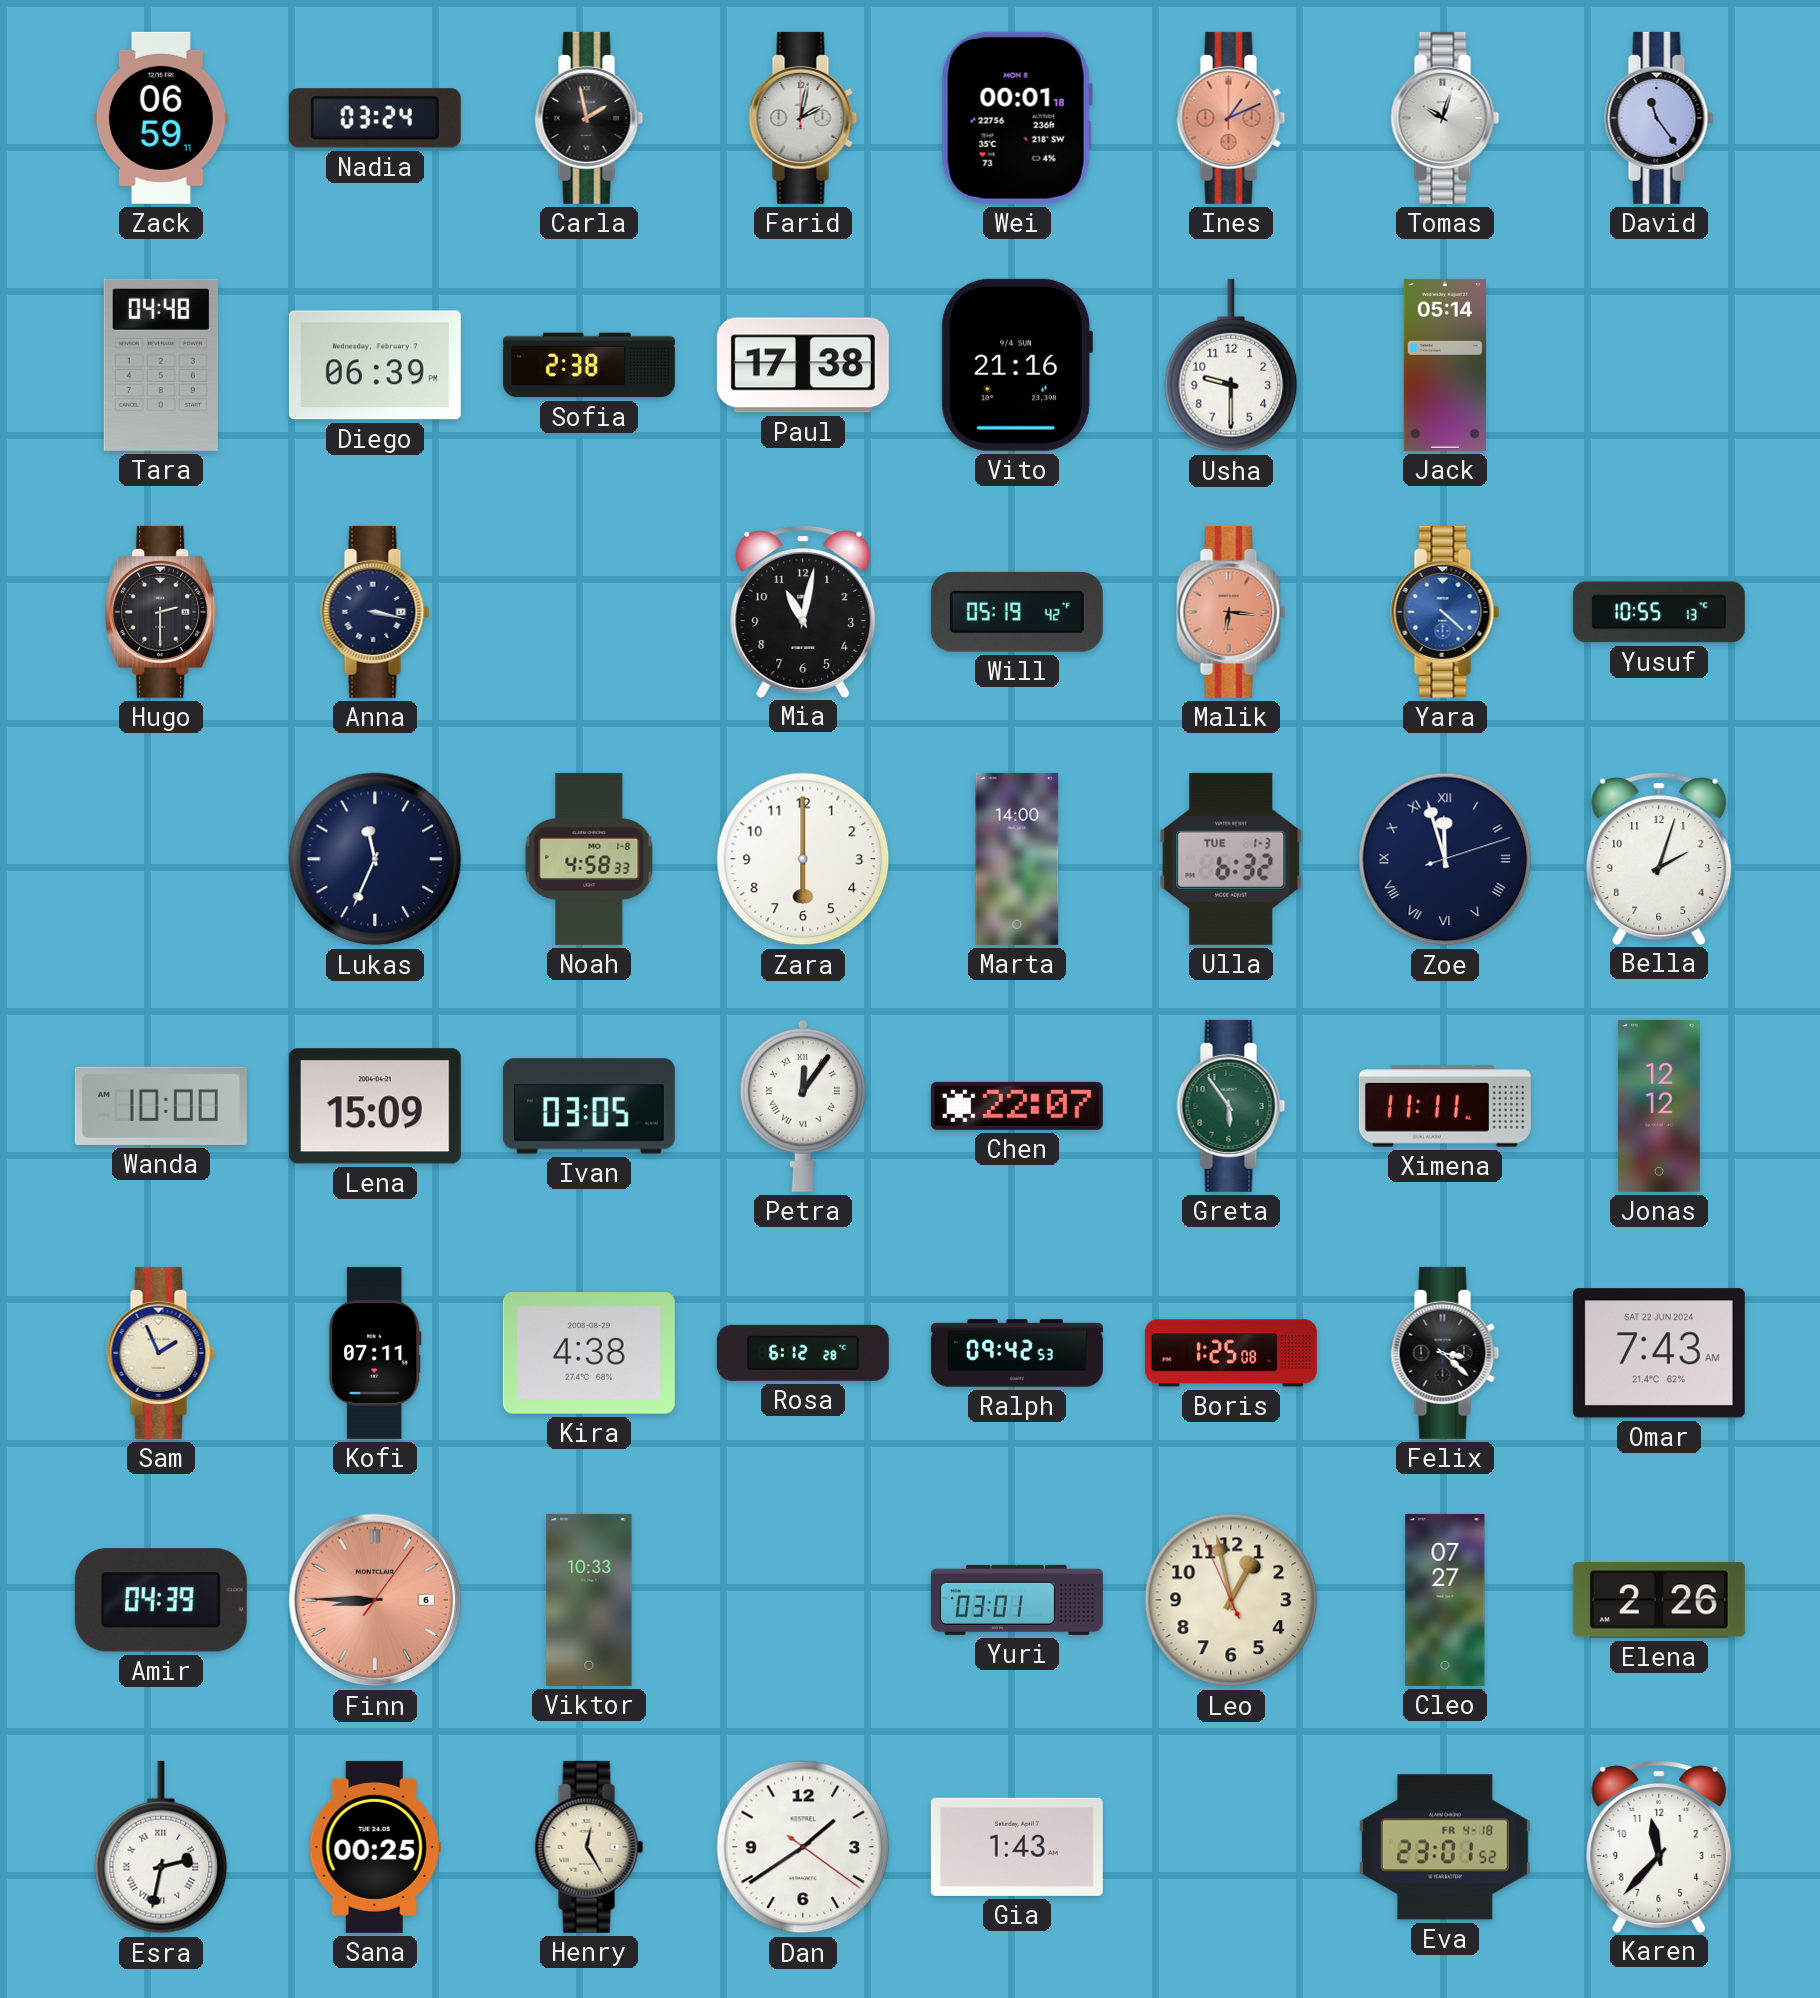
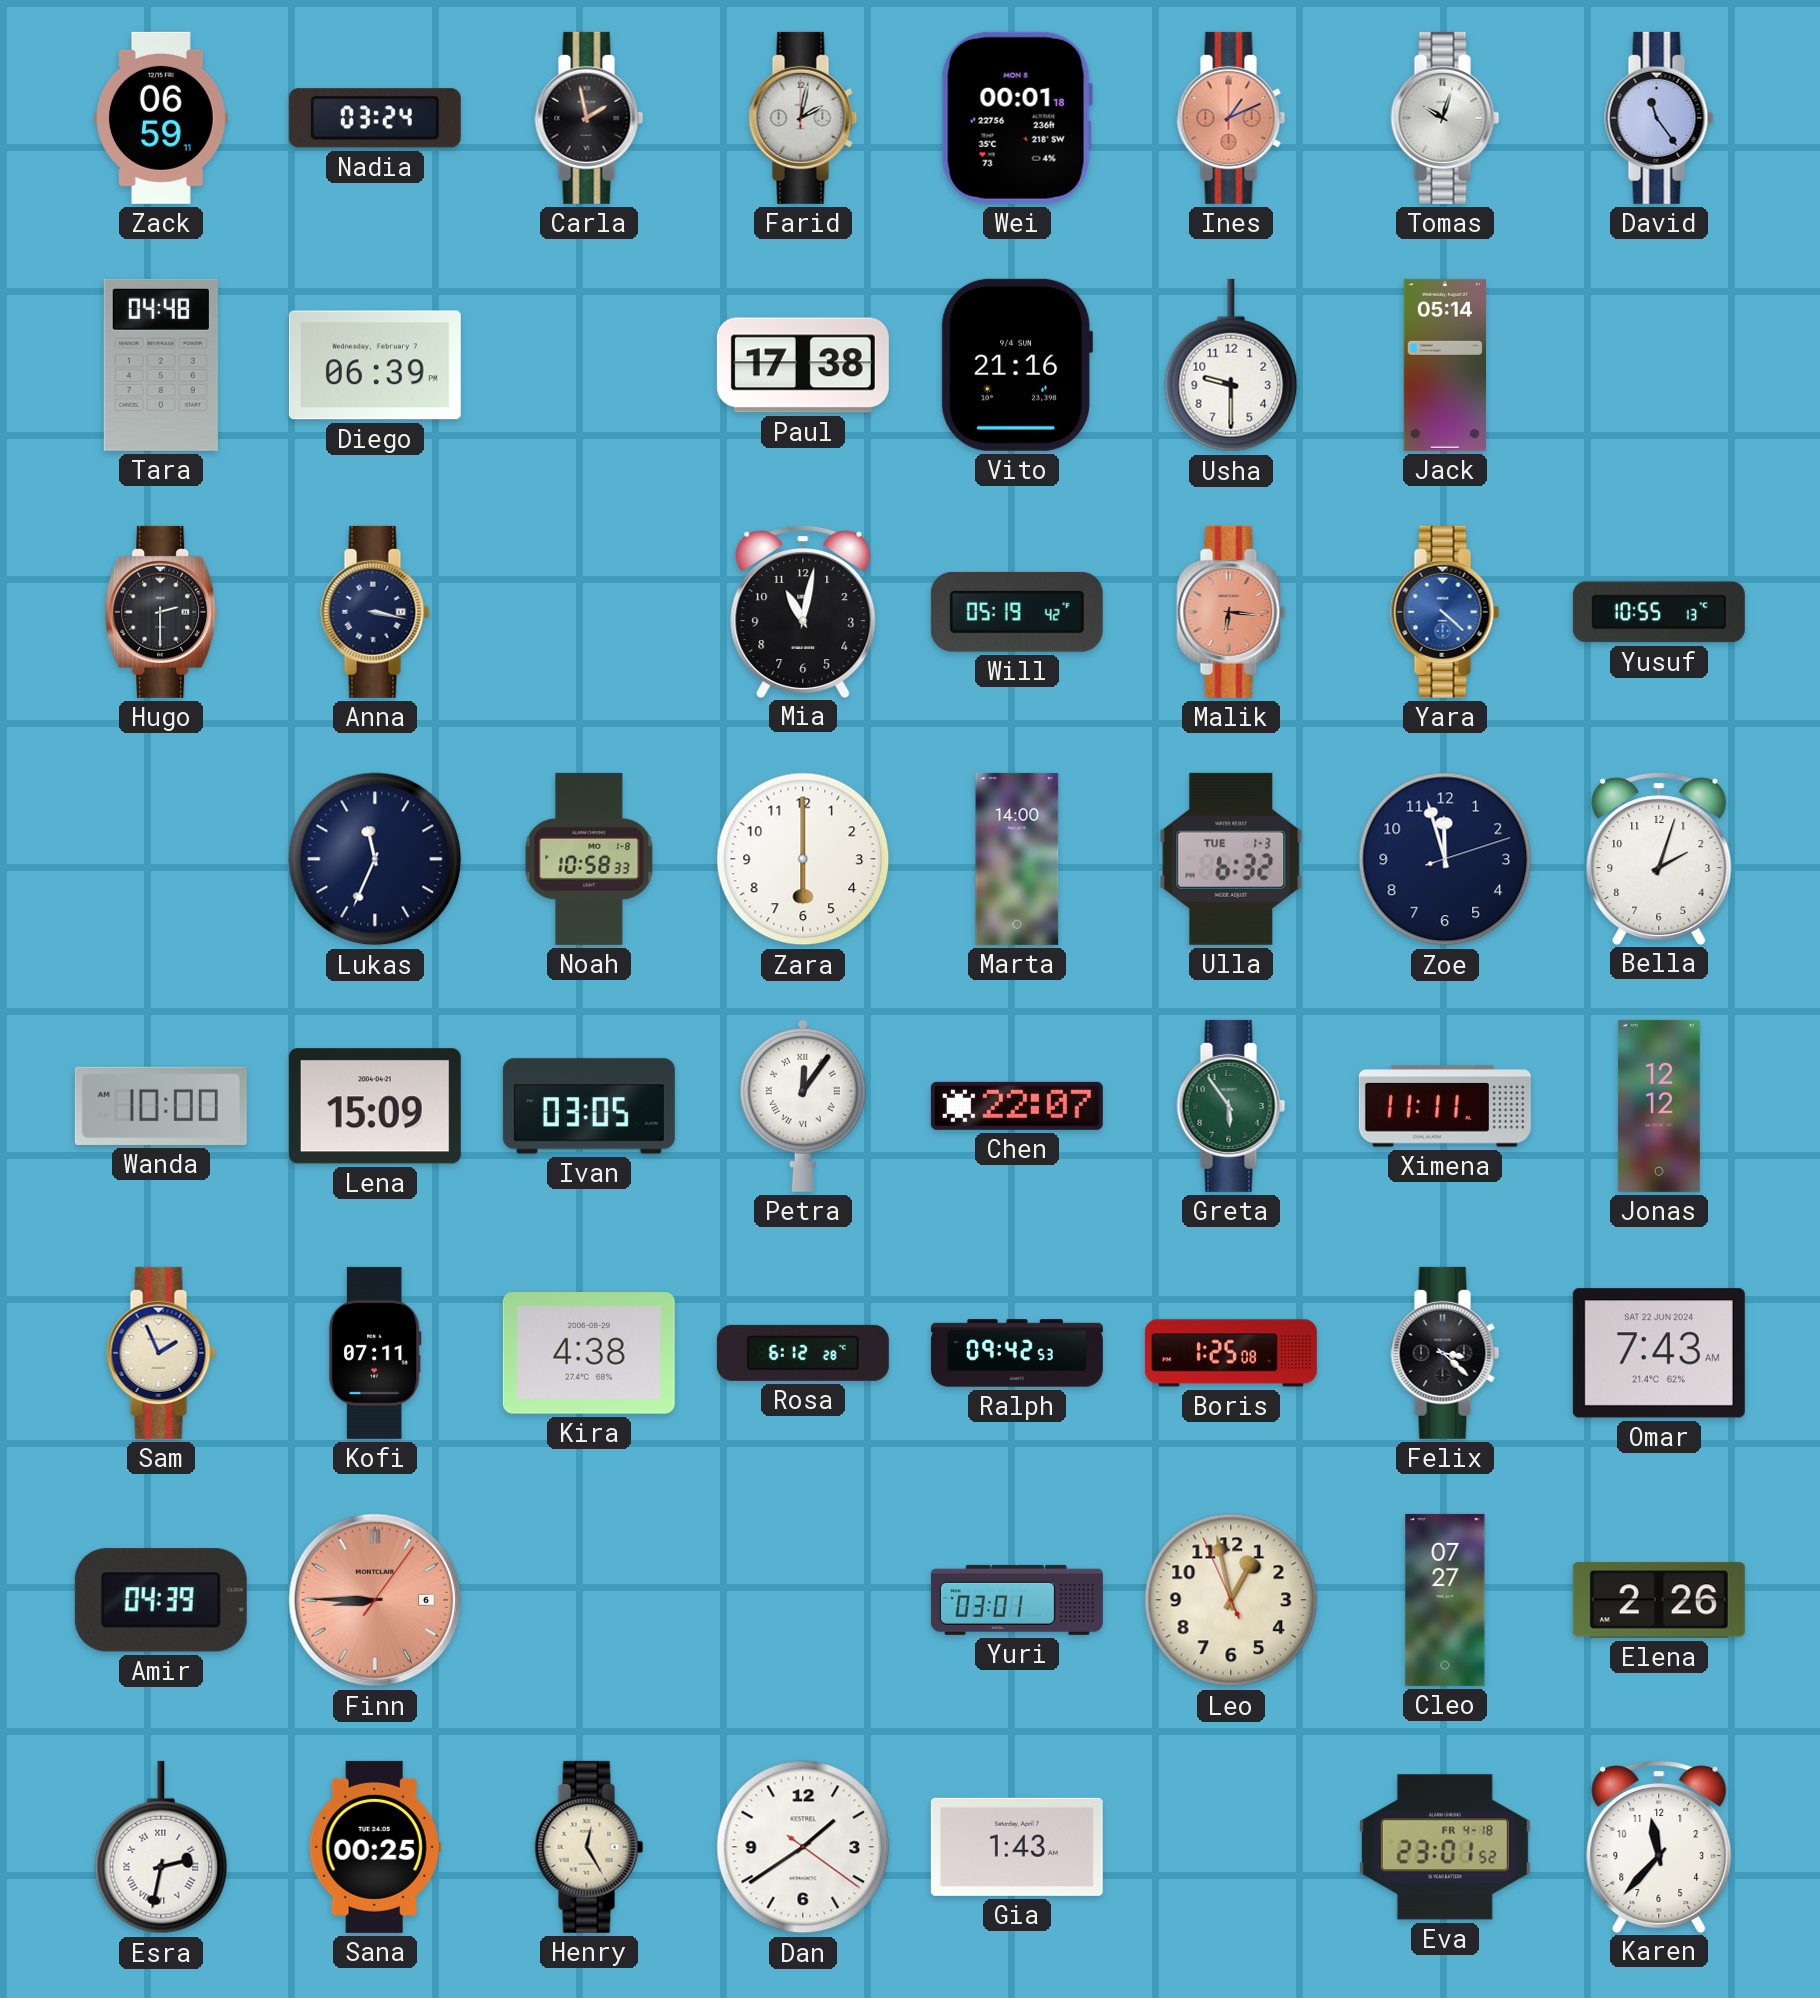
Sofia: 2:38 -> none
Noah: 4:58 -> 10:58
Zoe numerals: Roman -> Arabic
Viktor: 10:33 -> none
